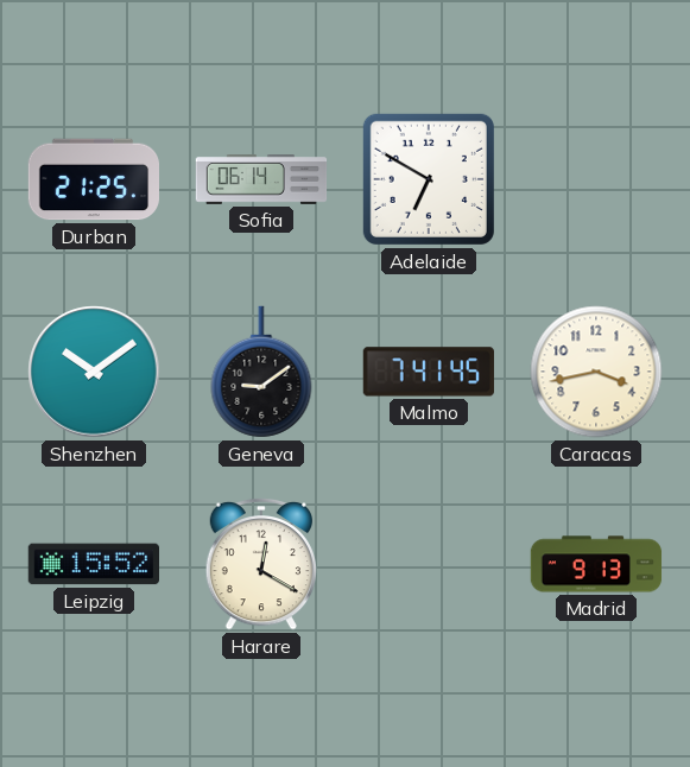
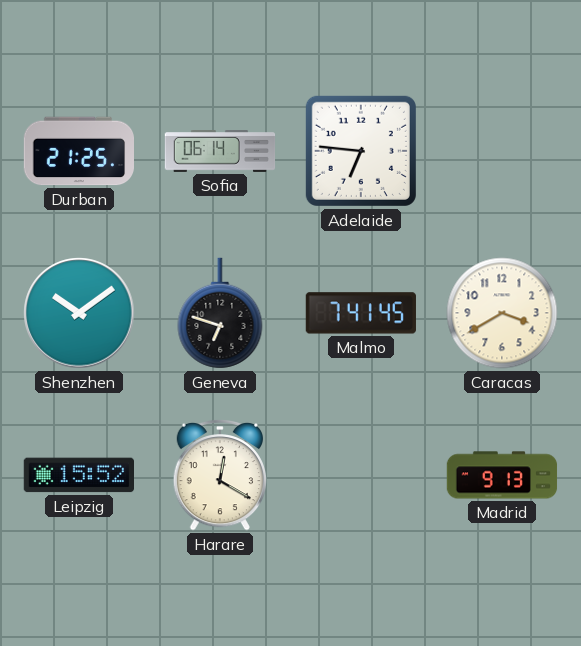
Adelaide: 6:50 -> 6:46
Geneva: 9:09 -> 6:48
Caracas: 3:43 -> 3:40
